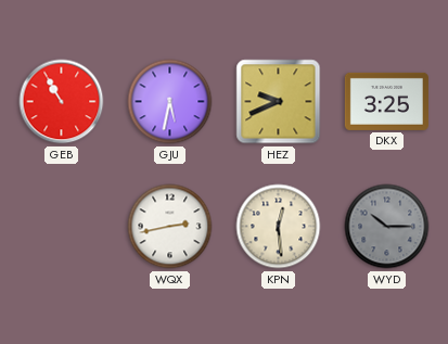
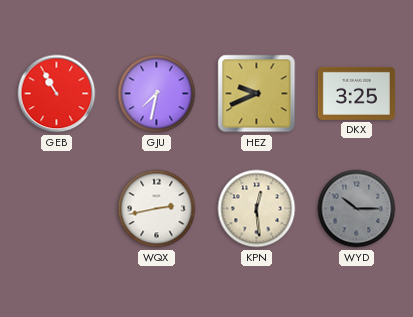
GJU: 5:32 -> 7:32
